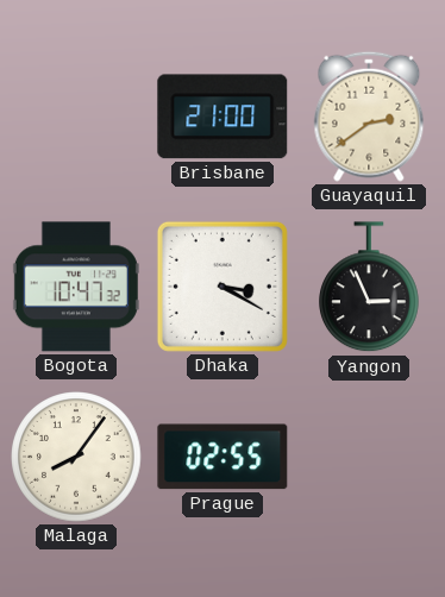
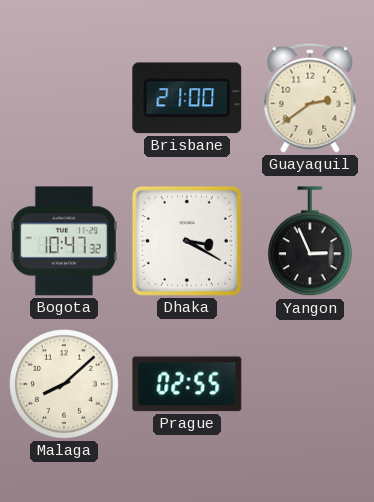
Malaga: 8:06 -> 8:08
